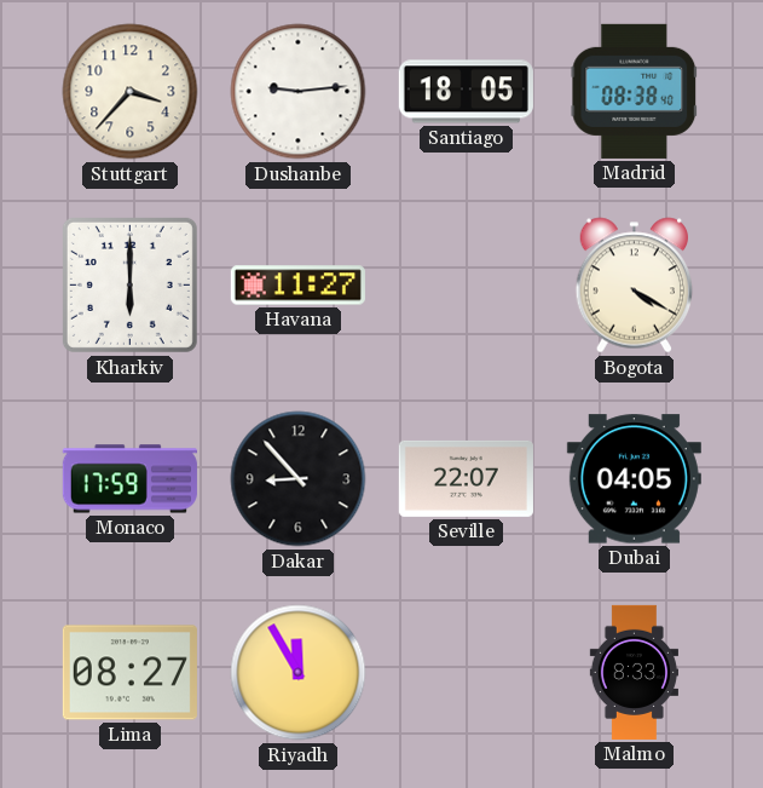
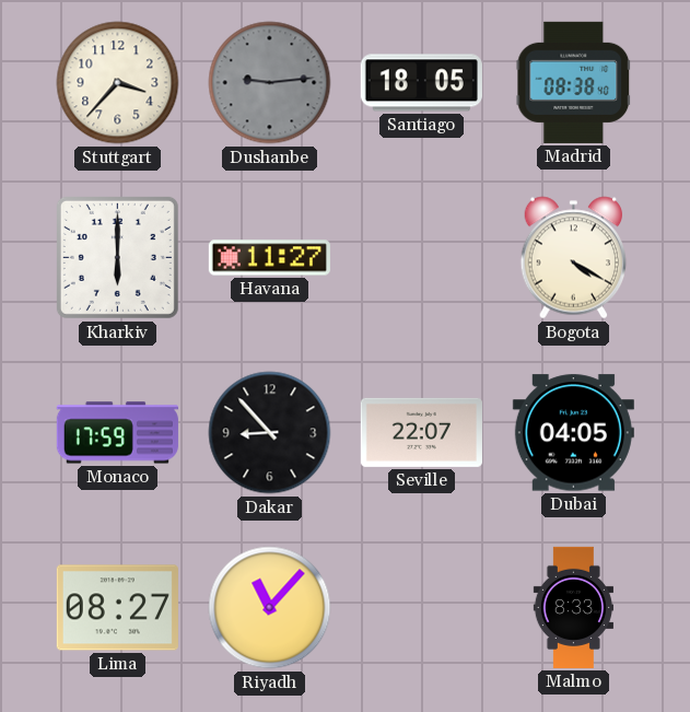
Dushanbe dial: white -> grey
Riyadh: 11:55 -> 11:07
